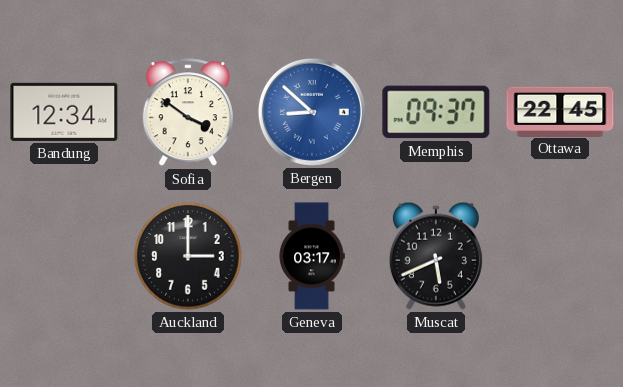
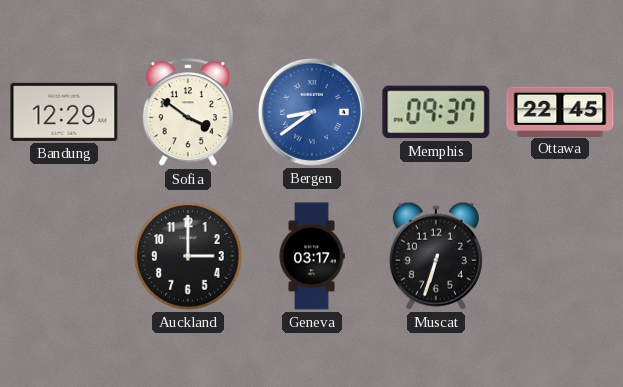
Bandung: 12:34 -> 12:29
Bergen: 8:52 -> 8:39
Muscat: 5:41 -> 6:33
